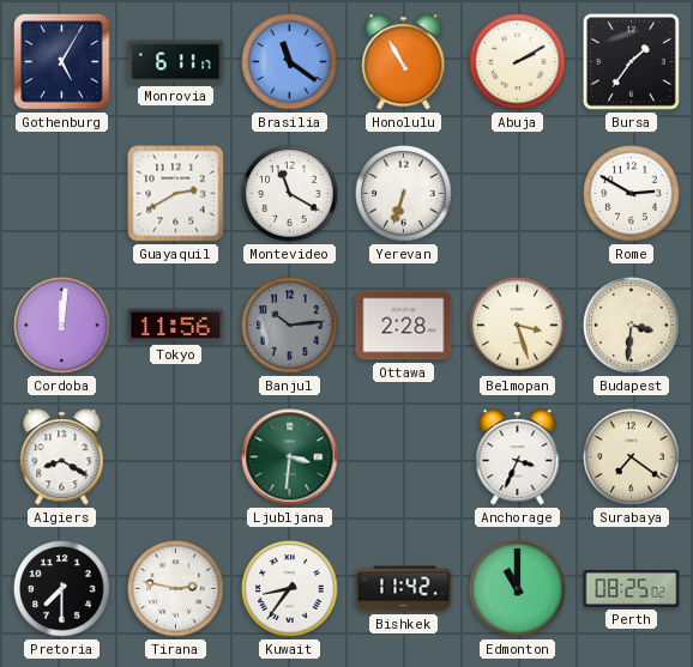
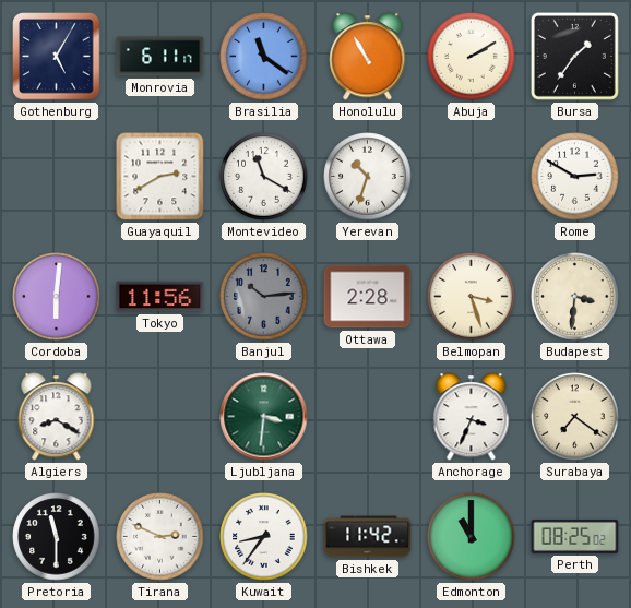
Yerevan: 6:33 -> 10:33
Cordoba: 12:01 -> 6:01
Pretoria: 7:30 -> 11:30
Tirana: 2:47 -> 2:49
